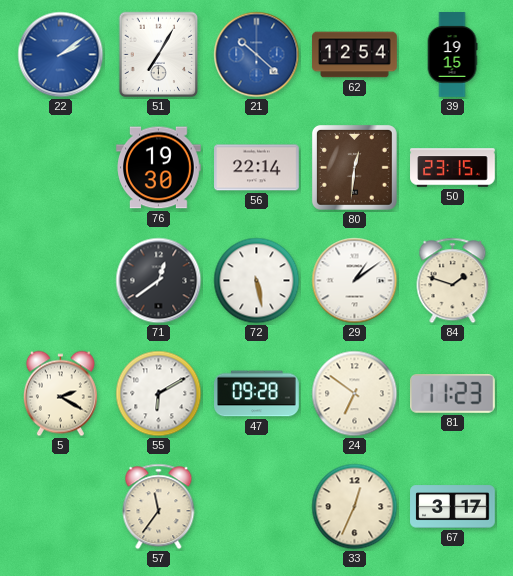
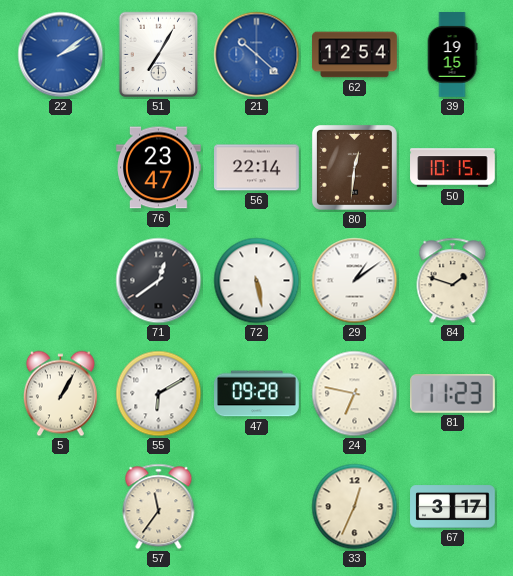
76: 19:30 -> 23:47
50: 23:15 -> 10:15
5: 2:20 -> 1:05
24: 6:51 -> 6:47
